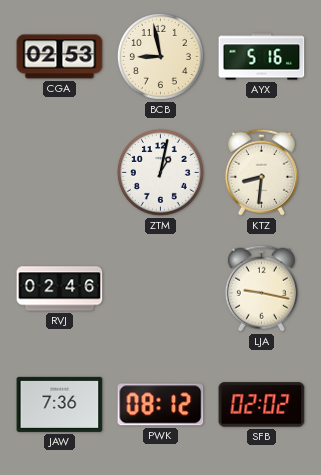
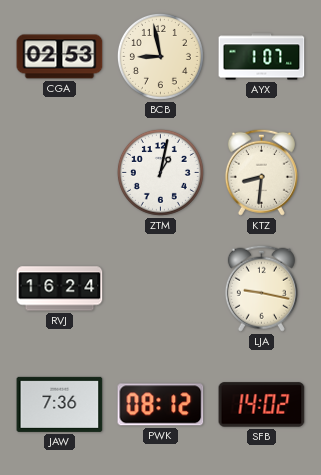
AYX: 5:16 -> 1:07
RVJ: 02:46 -> 16:24
SFB: 02:02 -> 14:02
